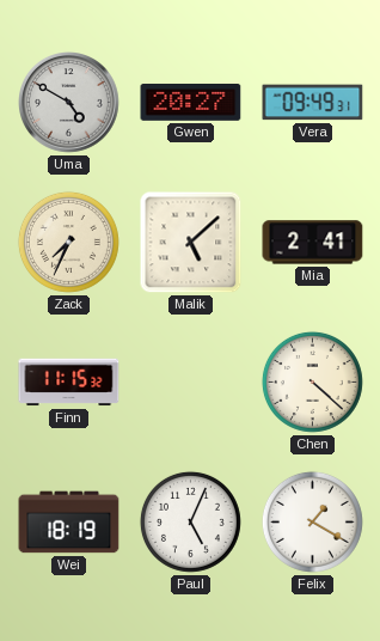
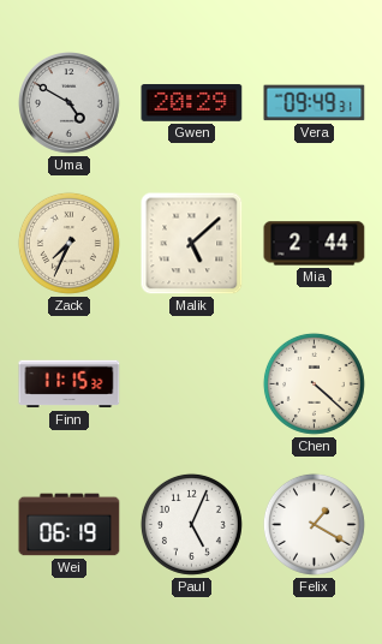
Gwen: 20:27 -> 20:29
Mia: 2:41 -> 2:44
Wei: 18:19 -> 06:19
